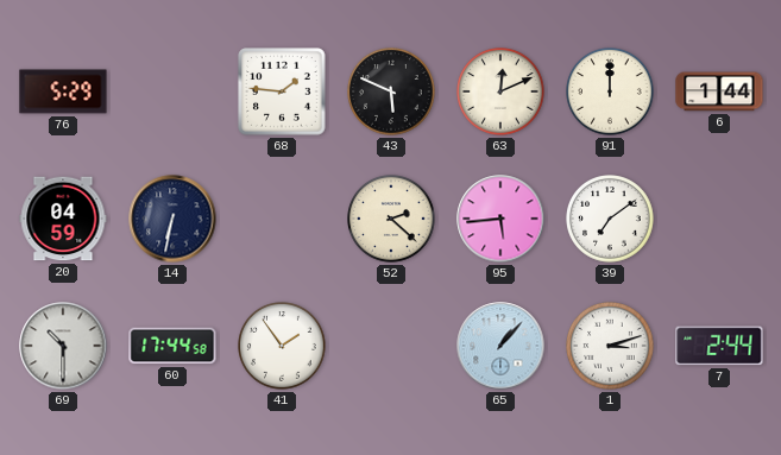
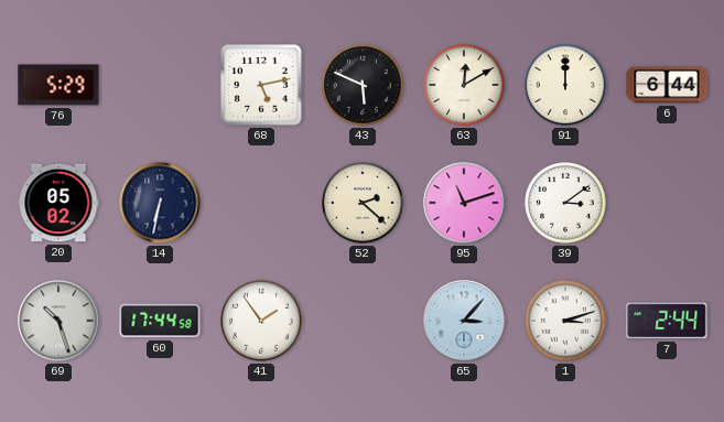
68: 1:46 -> 5:13
63: 12:11 -> 12:10
6: 1:44 -> 6:44
20: 04:59 -> 05:02
95: 5:44 -> 11:12
39: 7:09 -> 3:09
69: 10:30 -> 10:27
65: 1:07 -> 3:07
